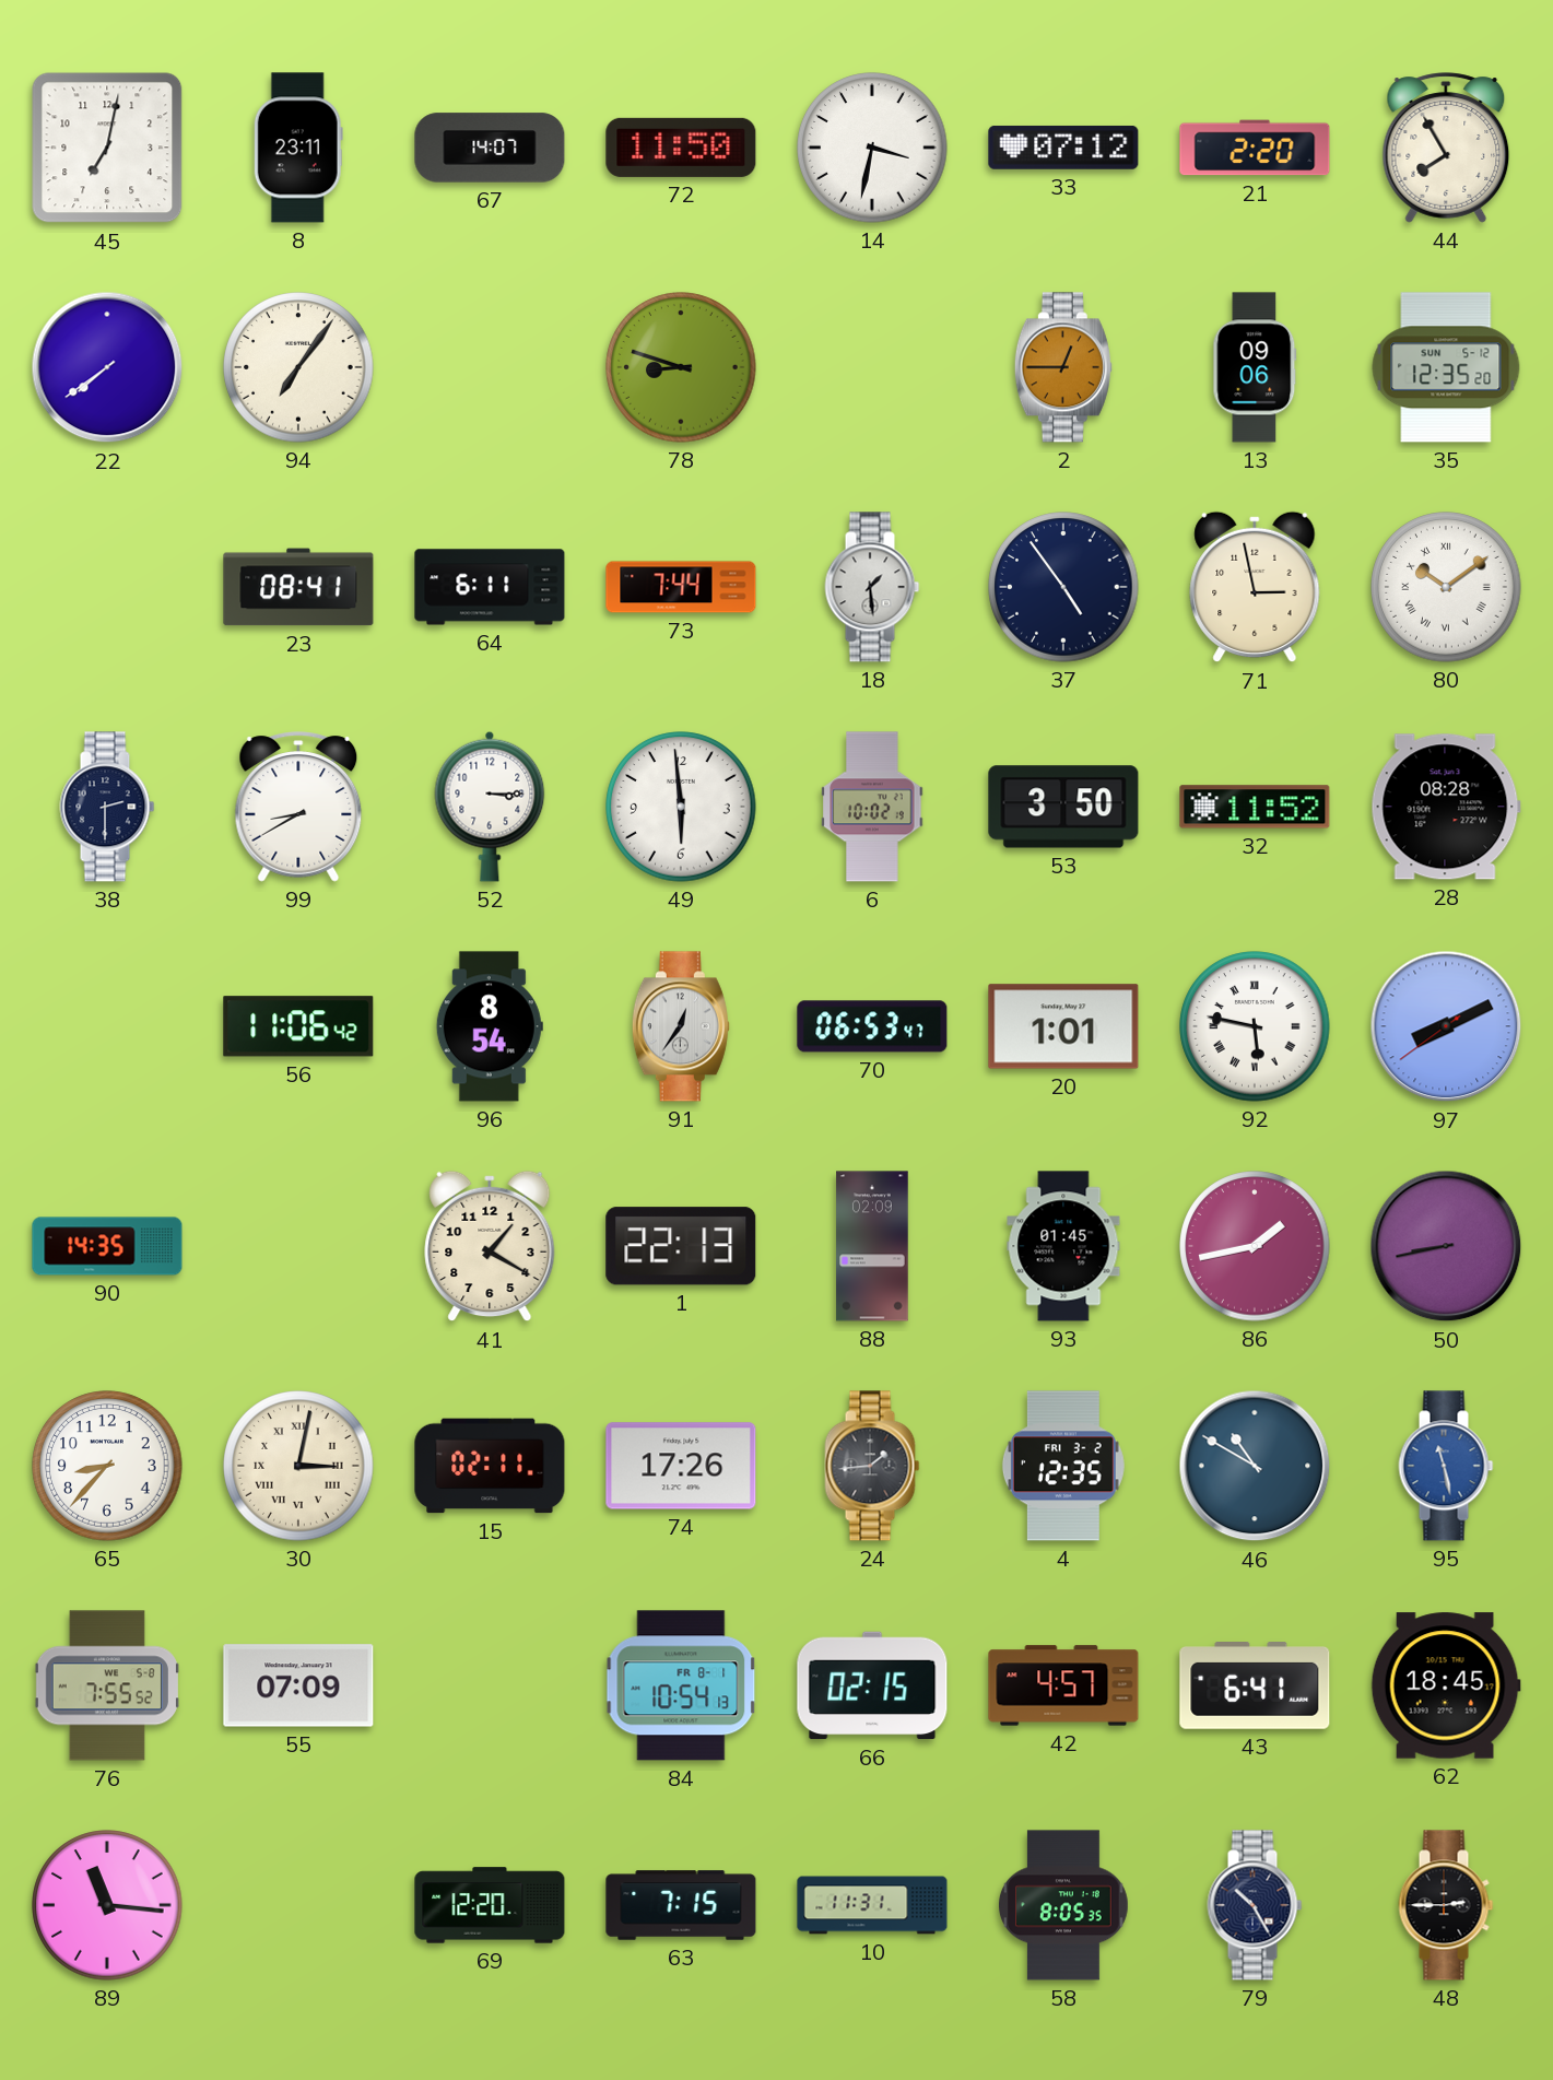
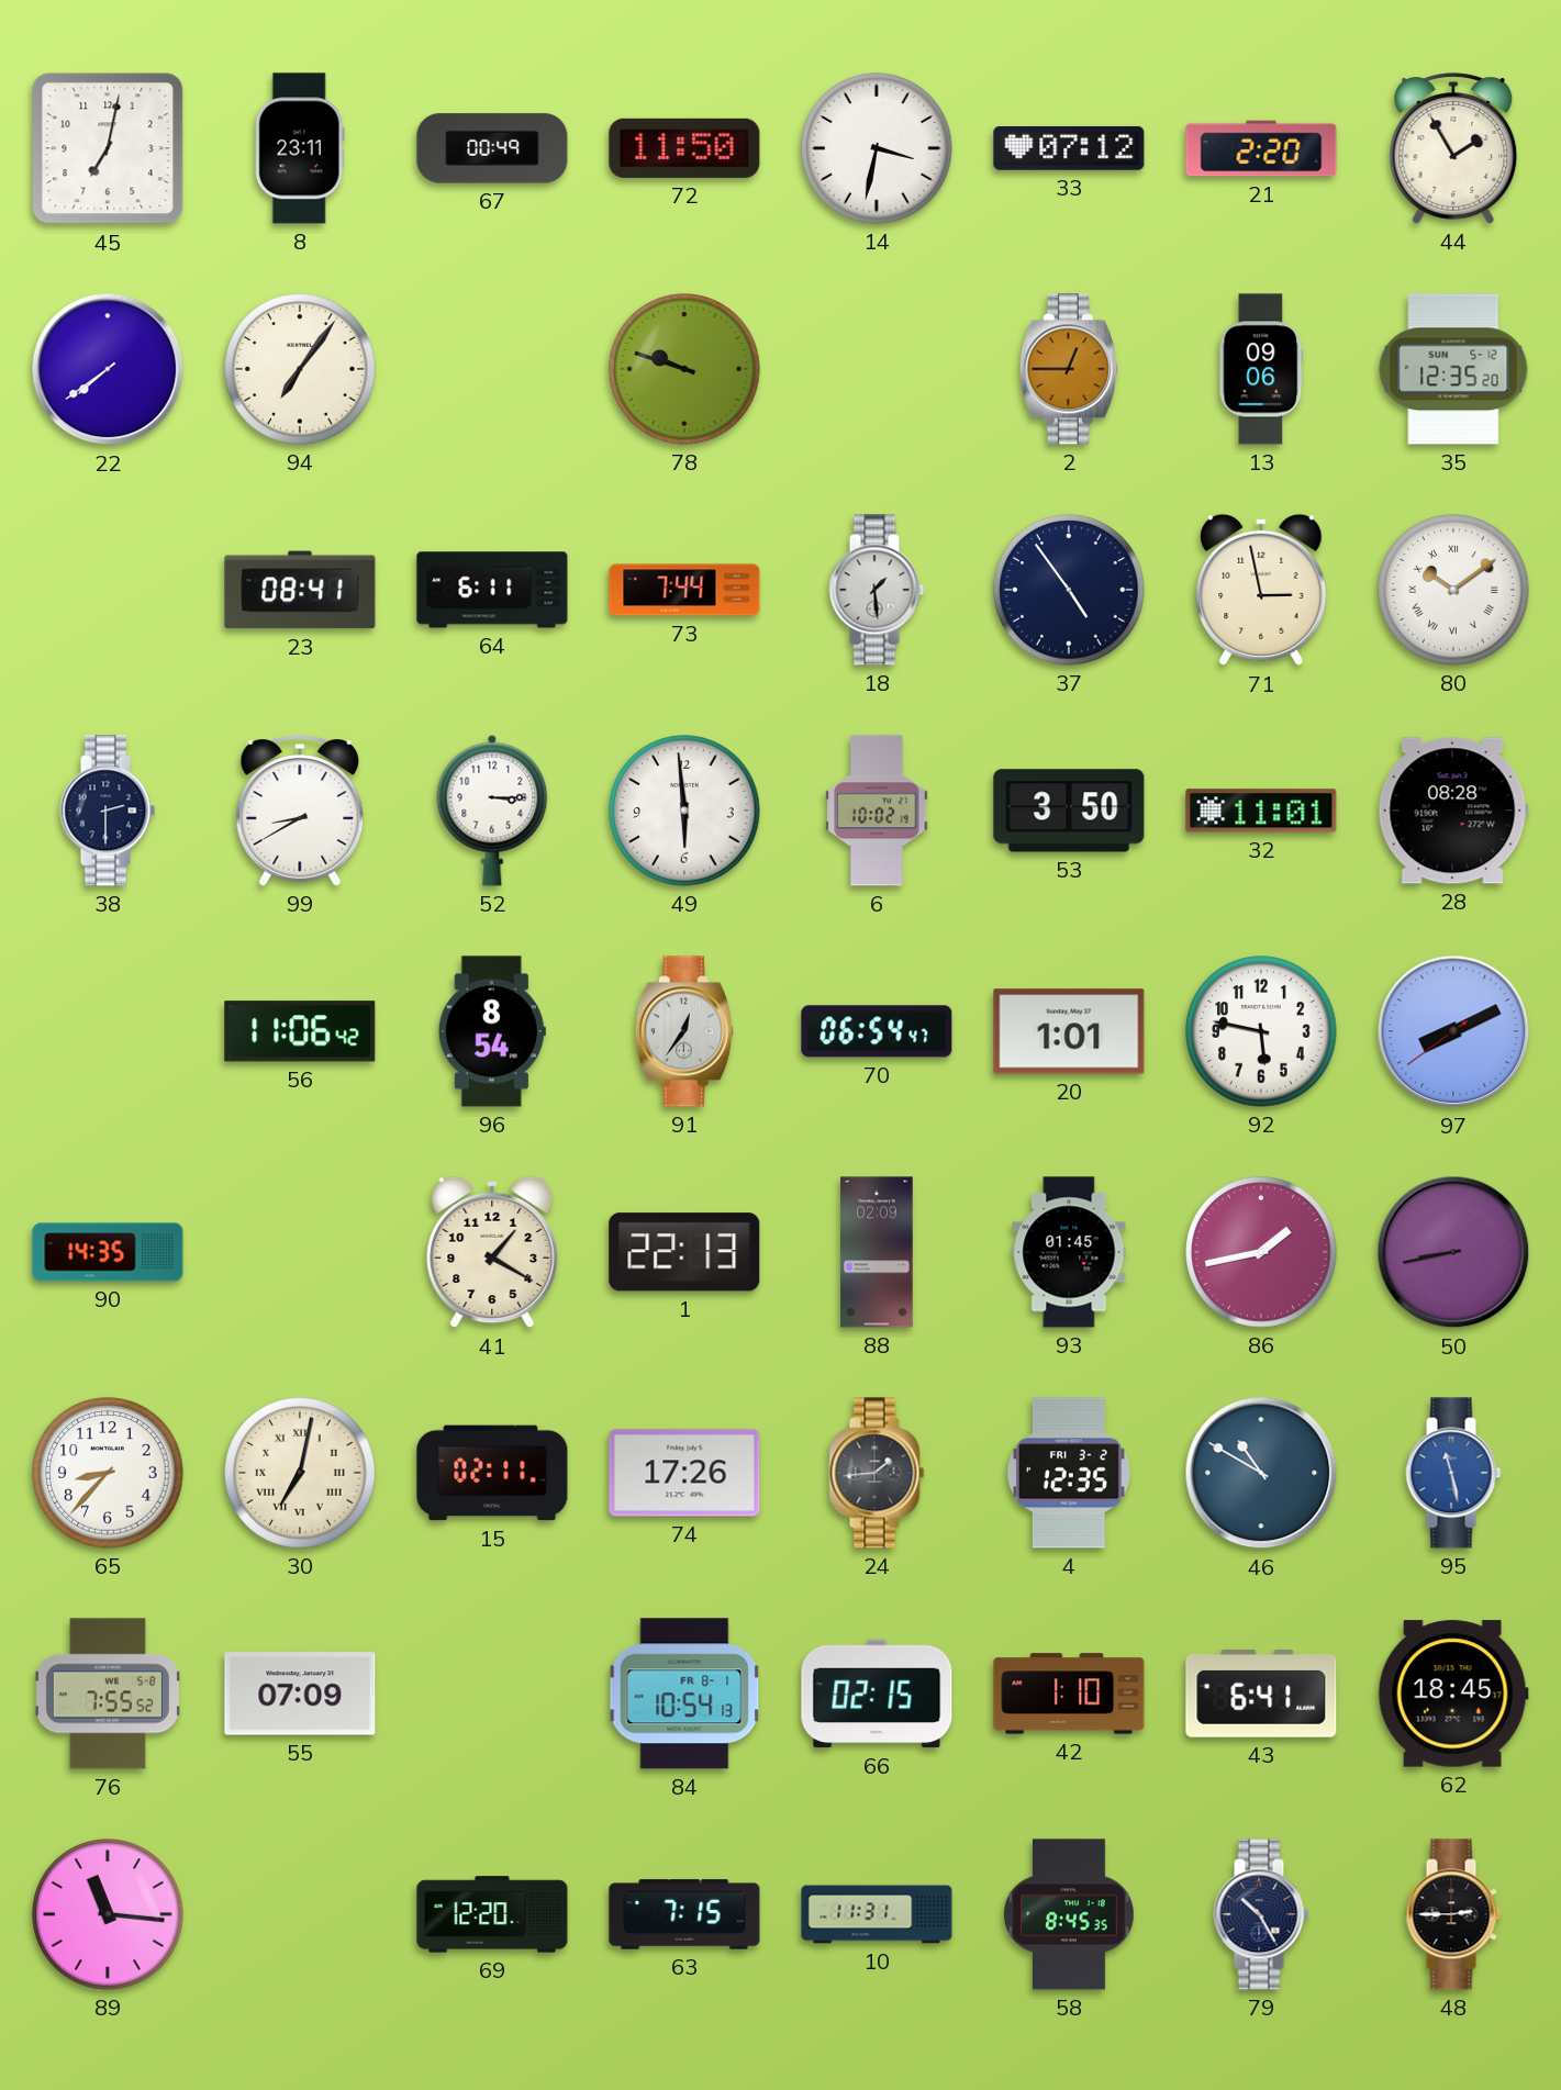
67: 14:07 -> 00:49
44: 7:55 -> 1:55
78: 8:48 -> 9:48
32: 11:52 -> 11:01
70: 06:53 -> 06:54
92 numerals: Roman -> Arabic
30: 3:02 -> 7:02
42: 4:57 -> 1:10
58: 8:05 -> 8:45
